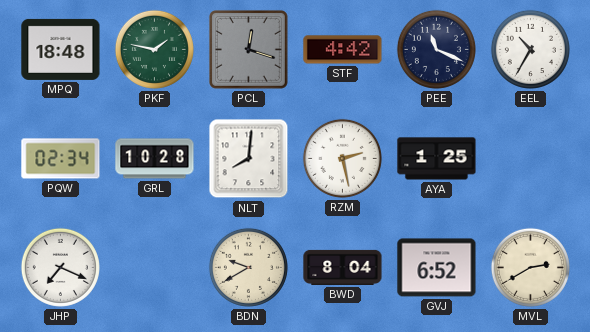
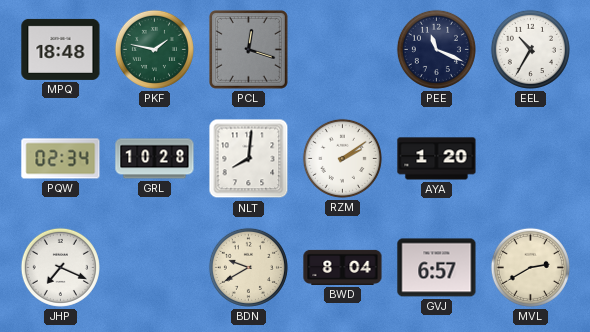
STF: 4:42 -> none
RZM: 2:28 -> 2:09
AYA: 1:25 -> 1:20
GVJ: 6:52 -> 6:57
